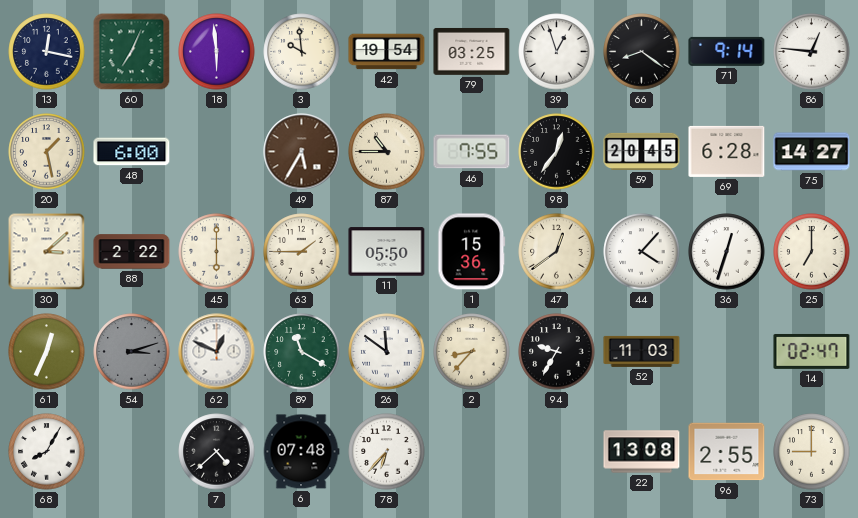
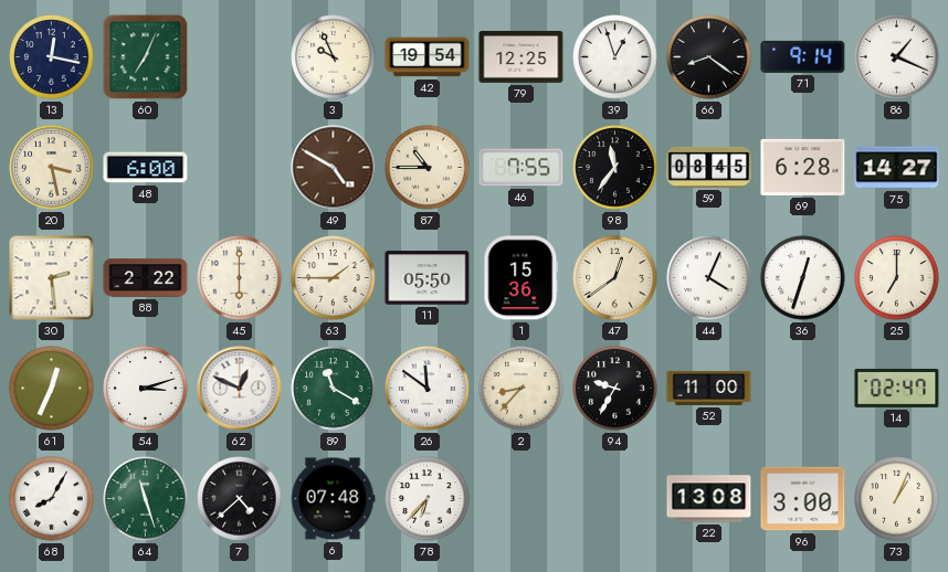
18: 5:59 -> none
3: 9:59 -> 9:56
79: 03:25 -> 12:25
86: 12:46 -> 1:19
20: 1:28 -> 3:28
49: 5:35 -> 4:50
98: 12:36 -> 11:36
59: 20:45 -> 08:45
30: 3:08 -> 2:29
44: 4:07 -> 4:04
54 dial: grey -> white
52: 11:03 -> 11:00
64: none -> 11:27
96: 2:55 -> 3:00
73: 9:00 -> 1:04
